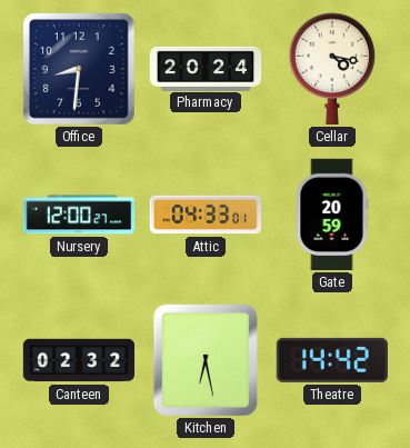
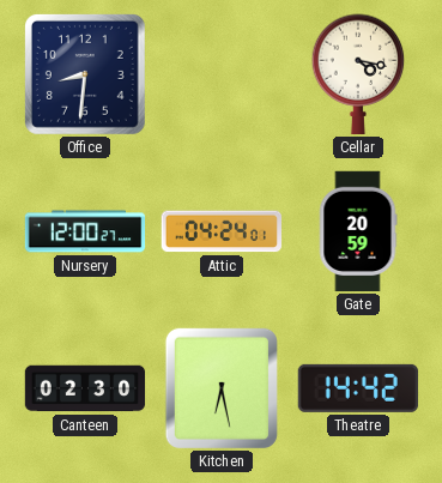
Pharmacy: 20:24 -> none
Attic: 04:33 -> 04:24
Canteen: 02:32 -> 02:30
